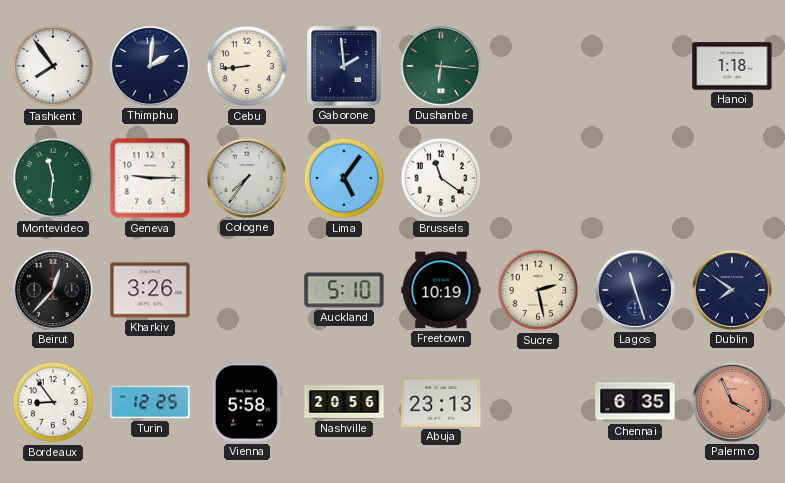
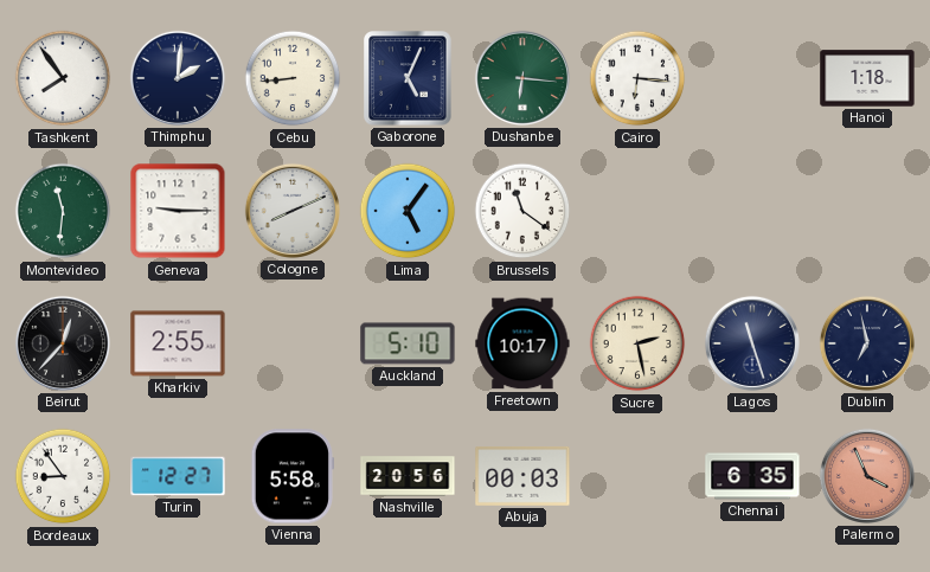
Gaborone: 1:59 -> 5:04
Cairo: none -> 6:16
Cologne: 7:36 -> 8:11
Kharkiv: 3:26 -> 2:55
Freetown: 10:19 -> 10:17
Dublin: 7:51 -> 6:58
Turin: 12:25 -> 12:27
Abuja: 23:13 -> 00:03
